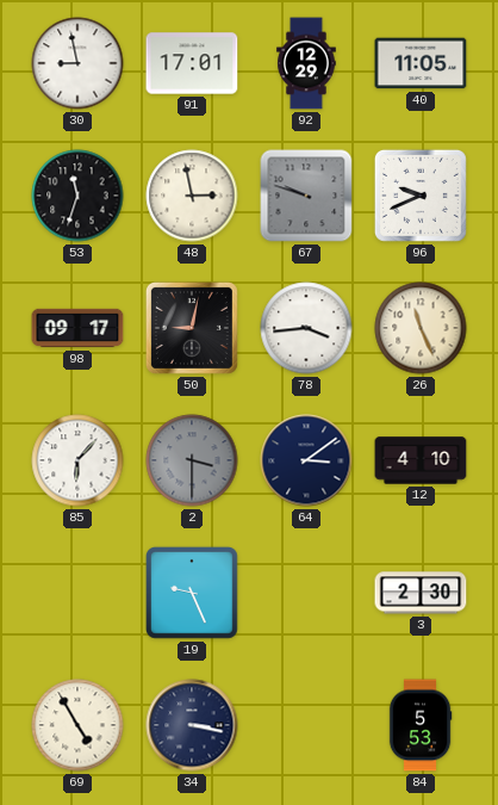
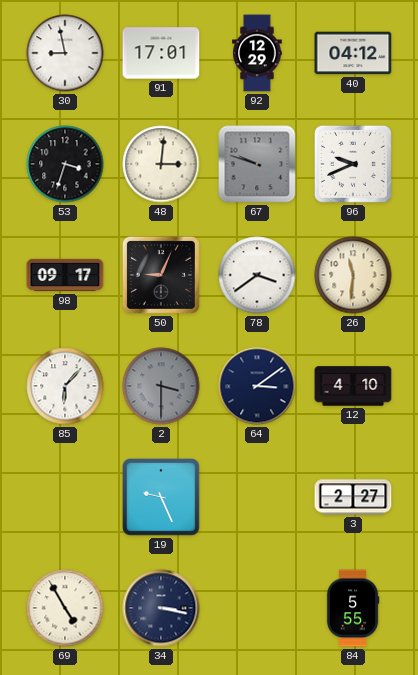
40: 11:05 -> 04:12
53: 11:33 -> 3:33
48: 2:58 -> 3:01
50: 9:02 -> 9:04
78: 3:44 -> 3:39
26: 11:26 -> 11:31
3: 2:30 -> 2:27
84: 5:53 -> 5:55
